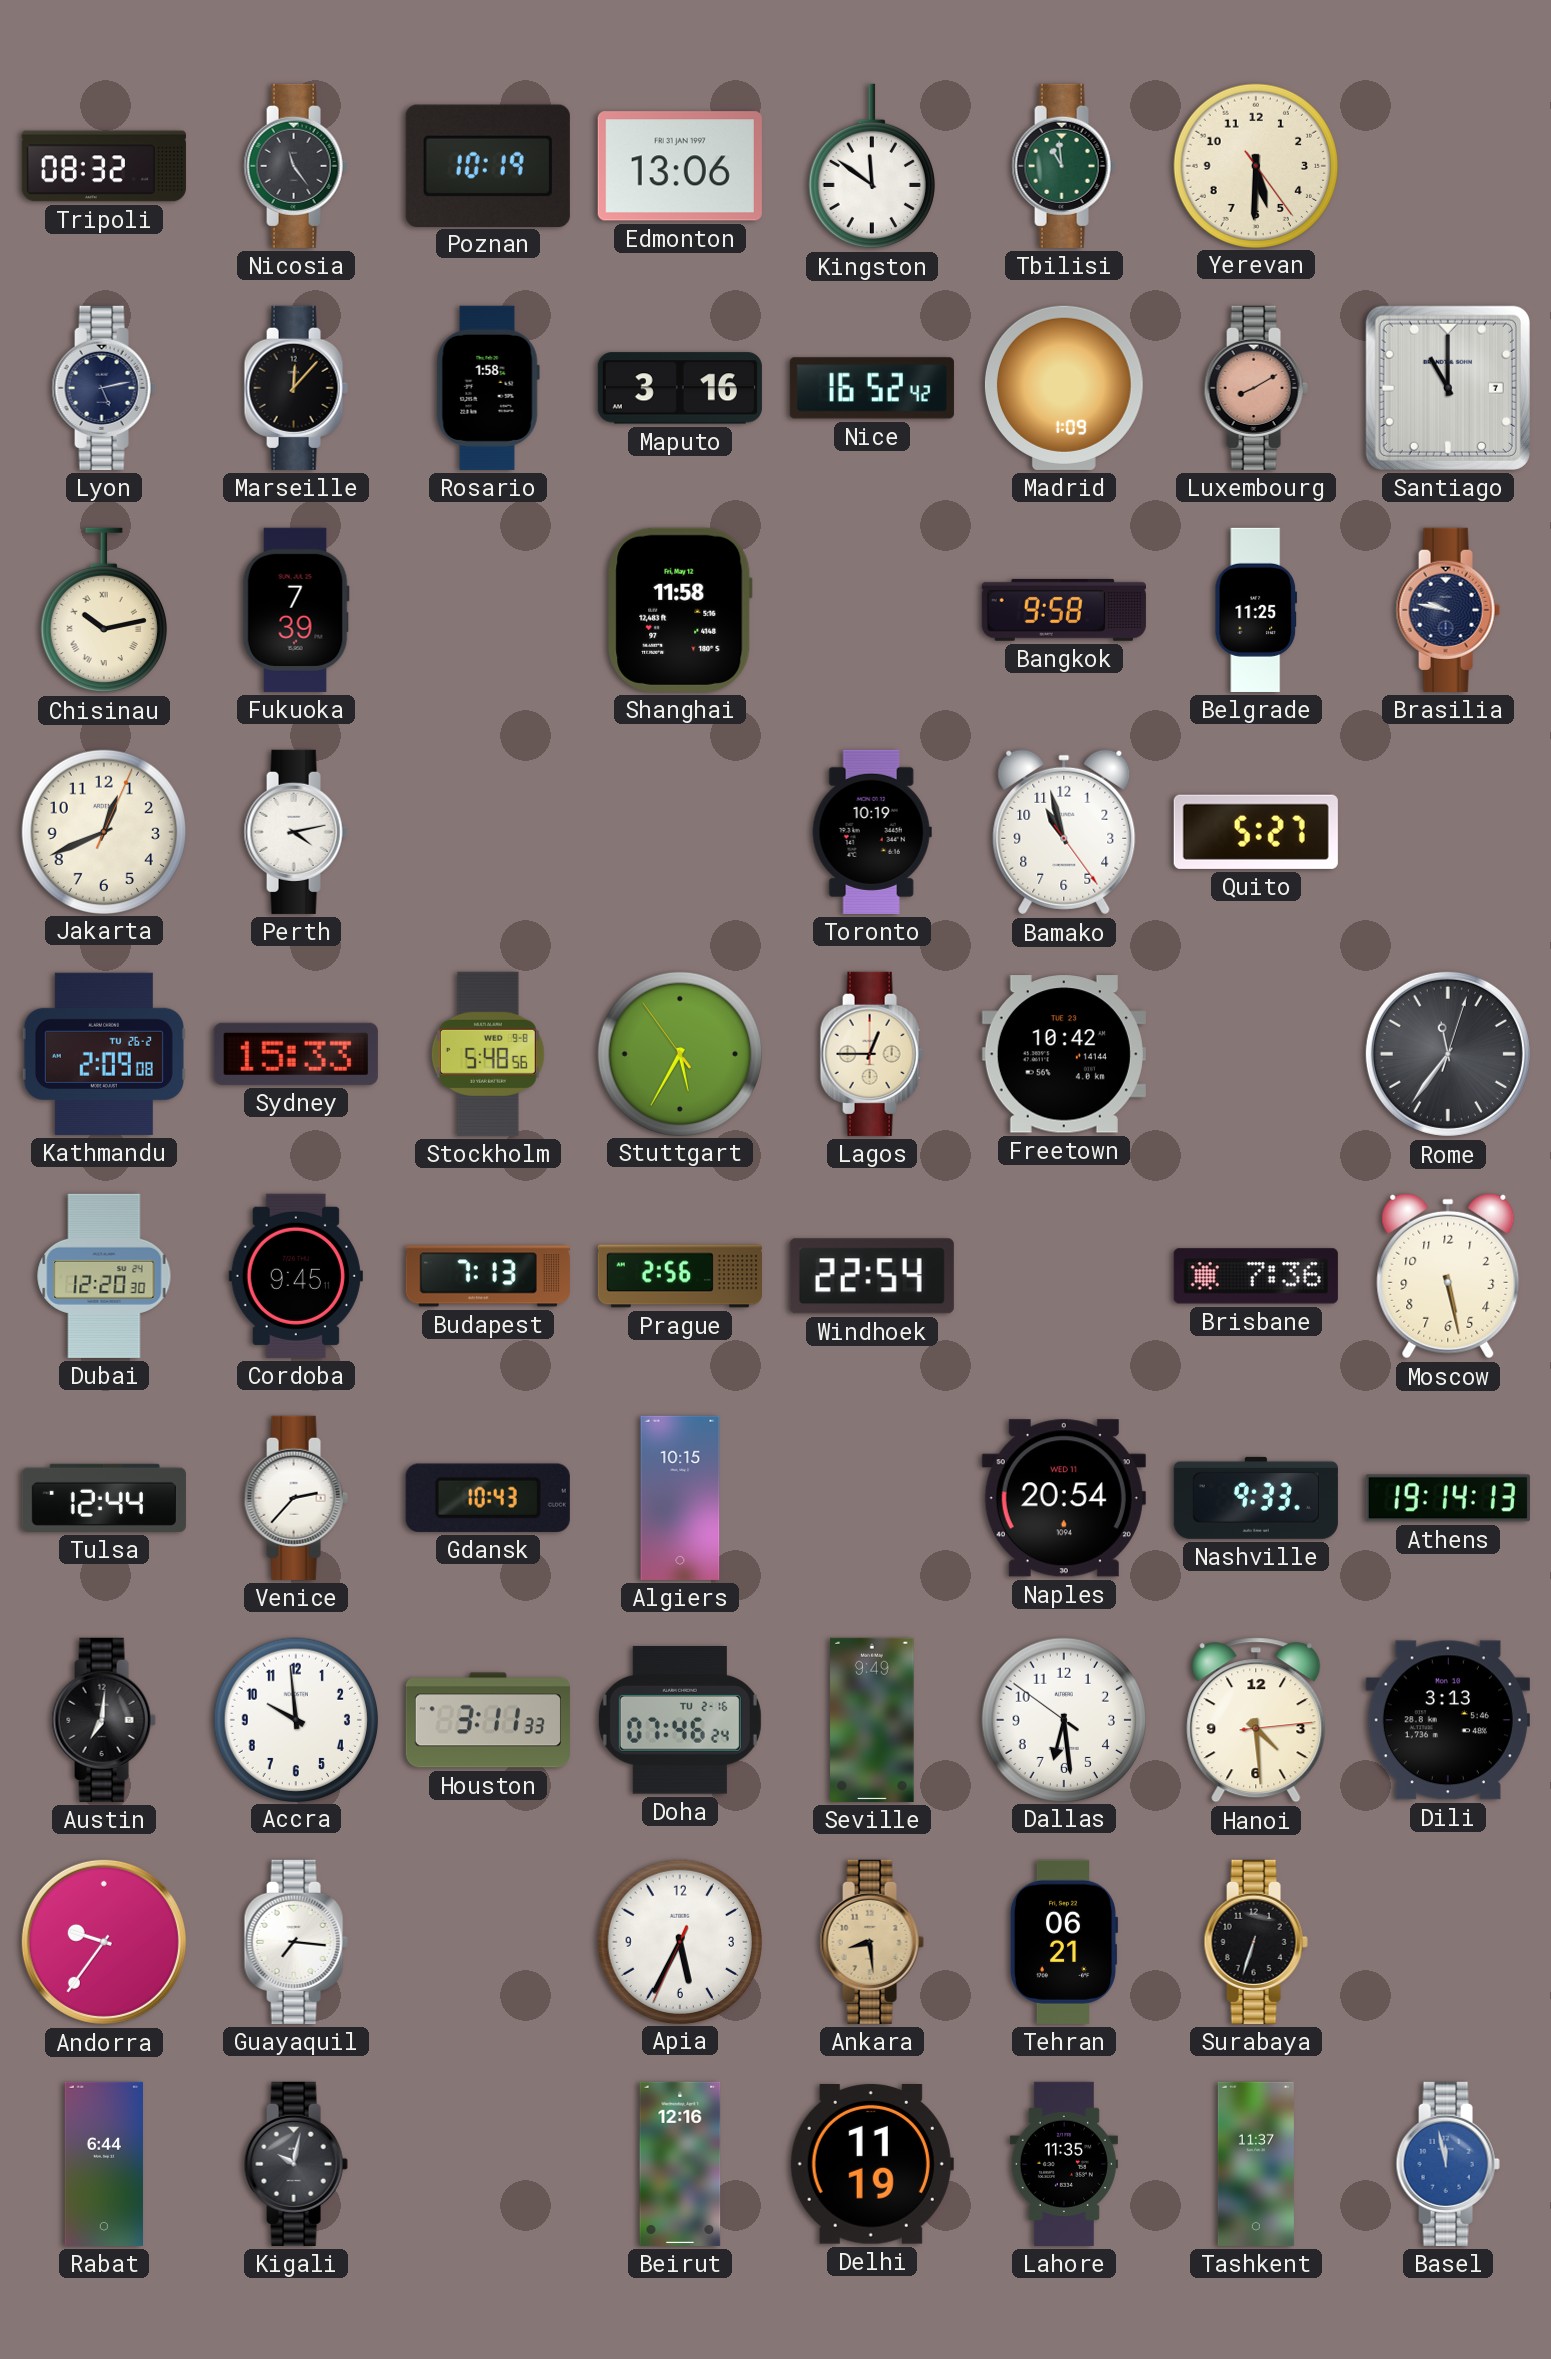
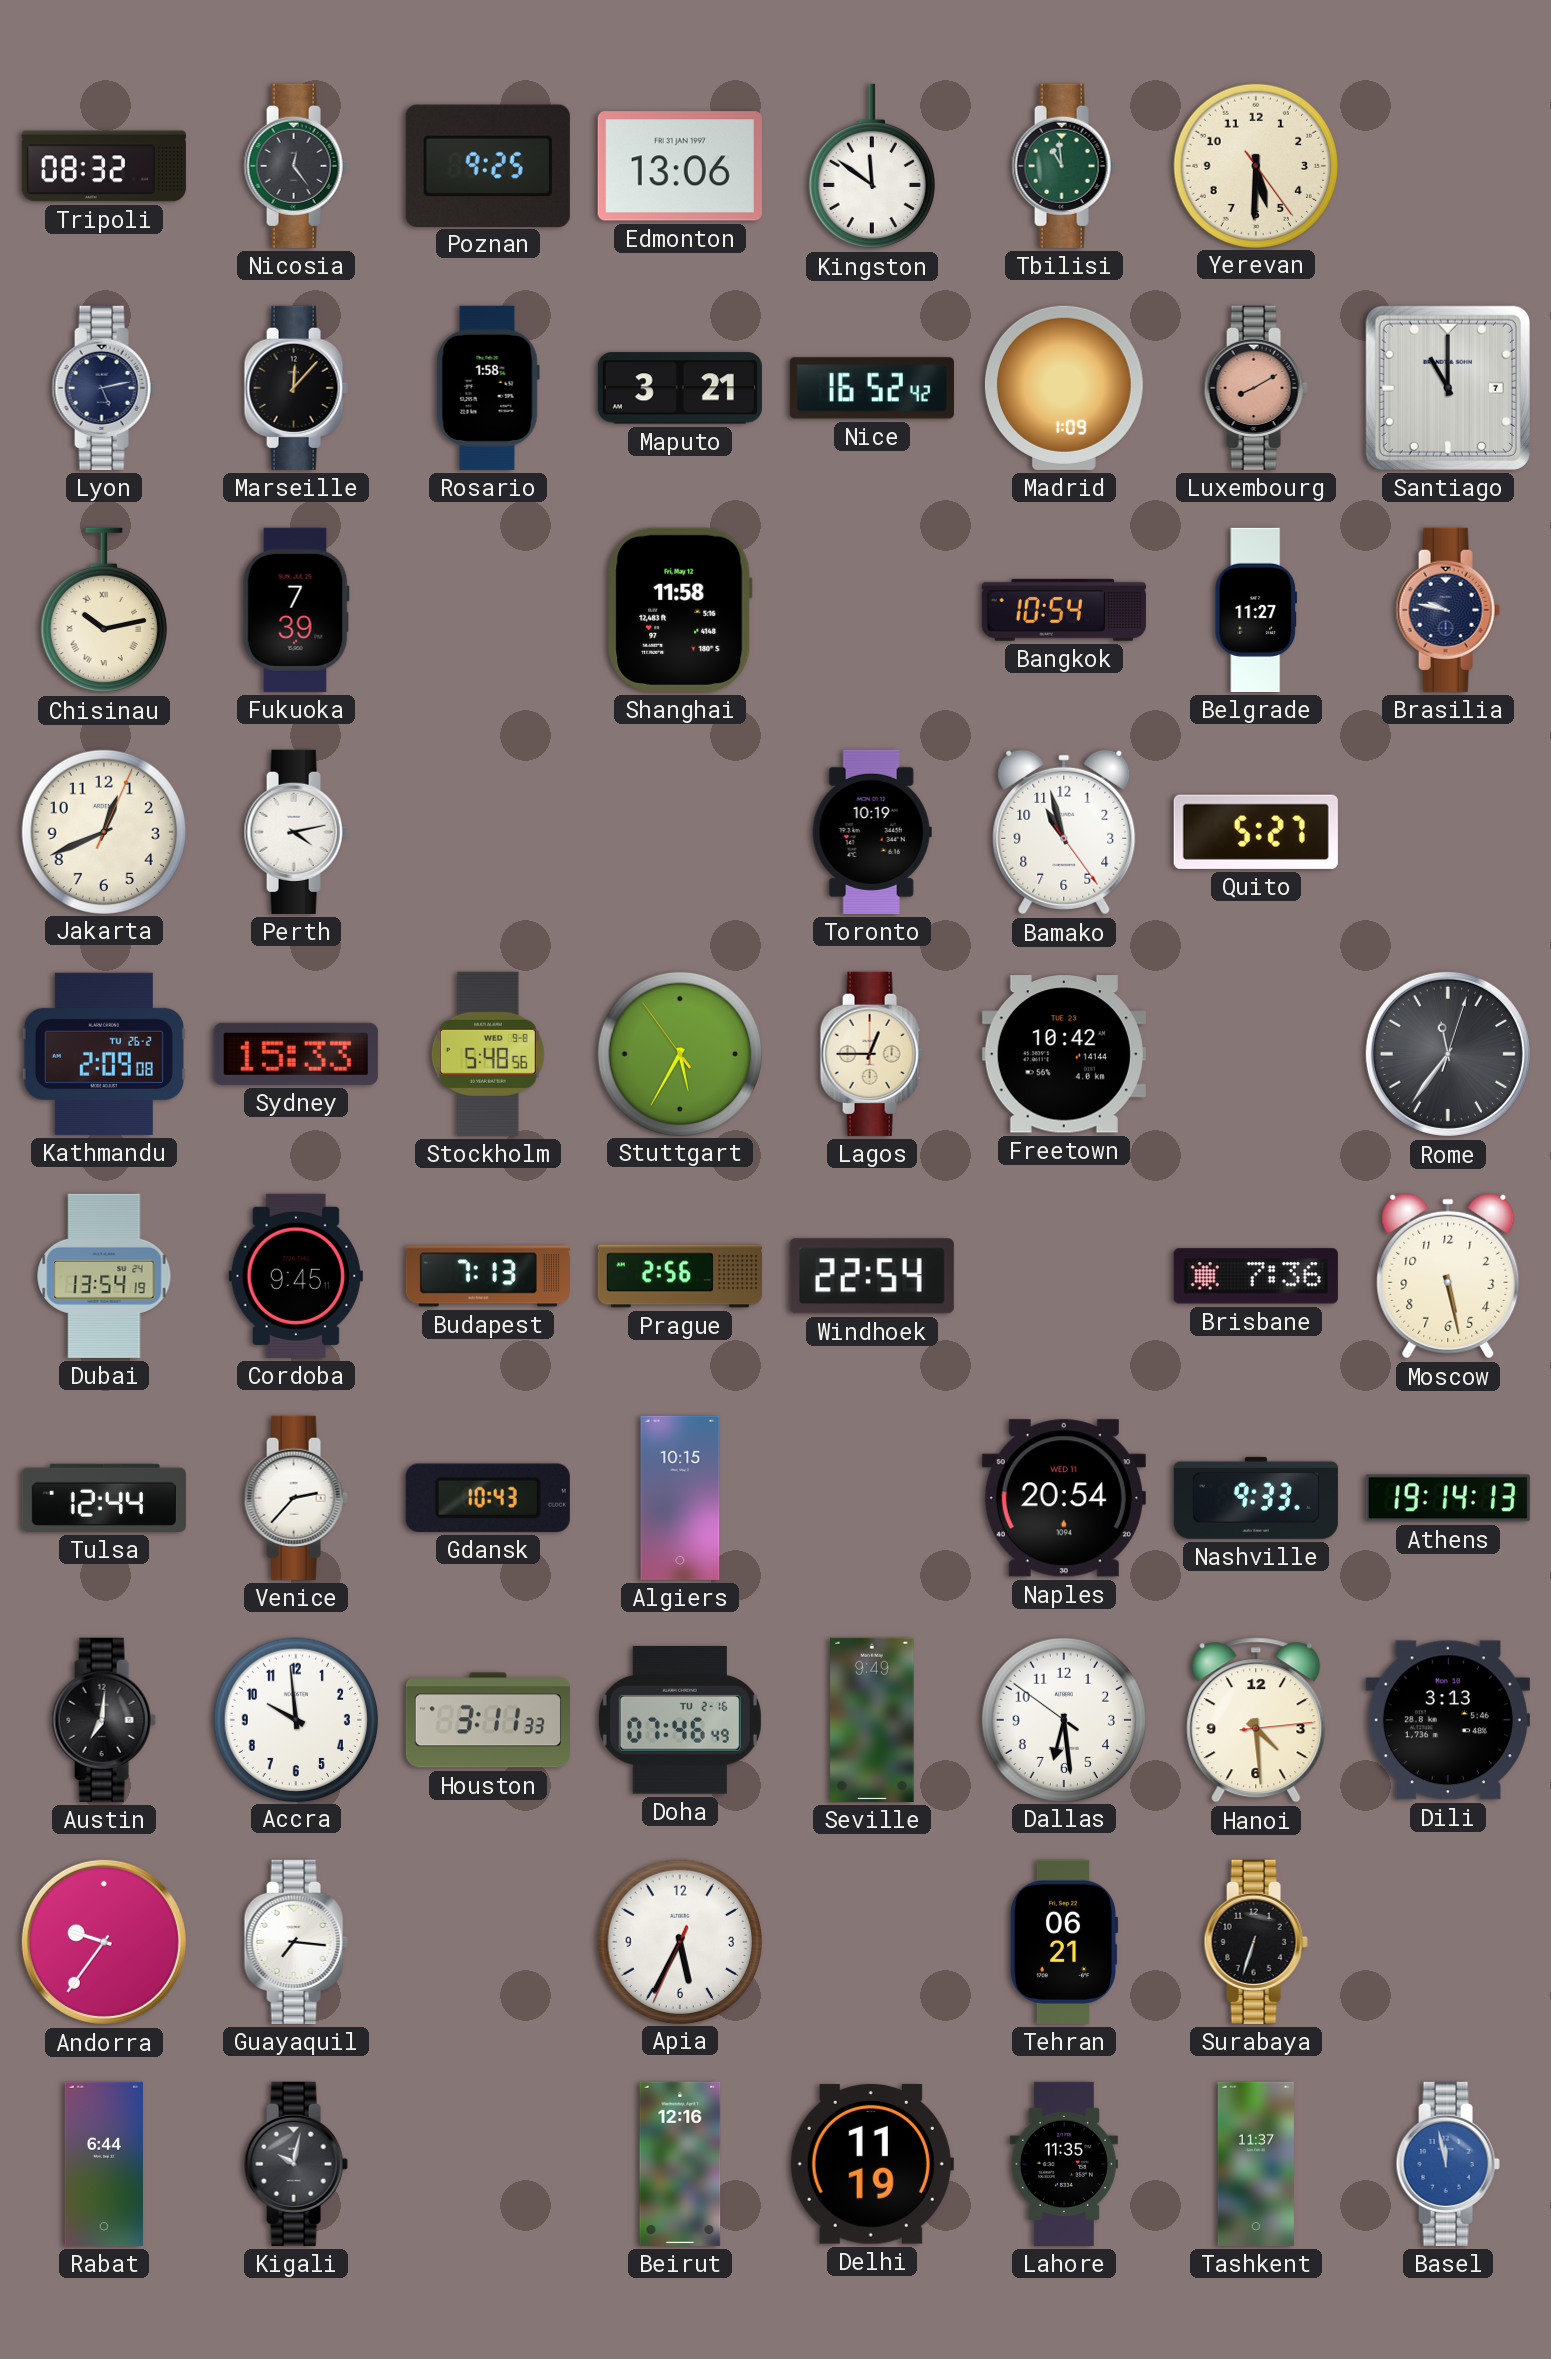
Nicosia: 11:24 -> 12:24
Poznan: 10:19 -> 9:25
Maputo: 3:16 -> 3:21
Bangkok: 9:58 -> 10:54
Belgrade: 11:25 -> 11:27
Dubai: 12:20 -> 13:54
Doha: 07:46:24 -> 07:46:49
Ankara: 8:29 -> none
